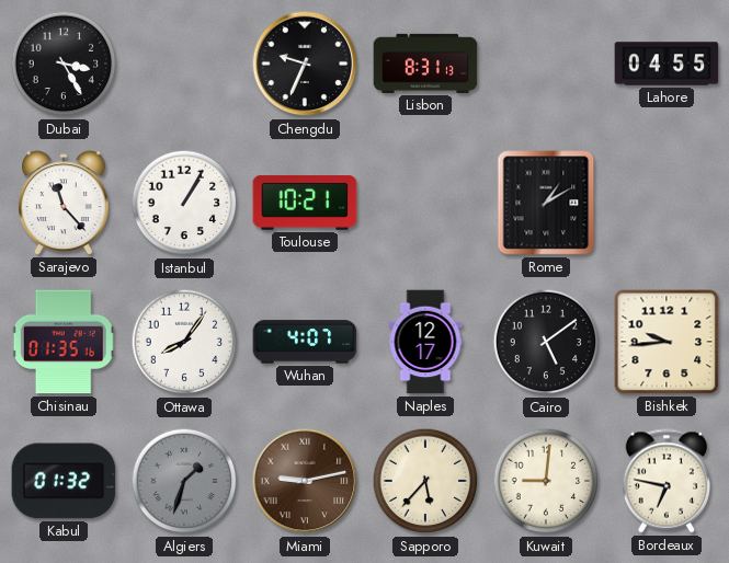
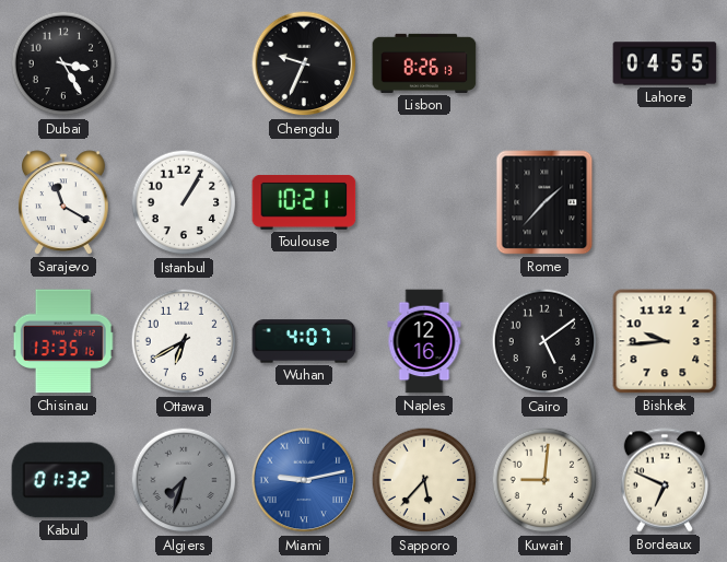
Lisbon: 8:31 -> 8:26
Sarajevo: 11:23 -> 11:20
Rome: 1:10 -> 1:37
Chisinau: 01:35 -> 13:35
Ottawa: 8:06 -> 6:40
Naples: 12:17 -> 12:16
Algiers: 1:33 -> 7:33
Miami dial: brown -> blue
Bordeaux: 6:47 -> 6:49
